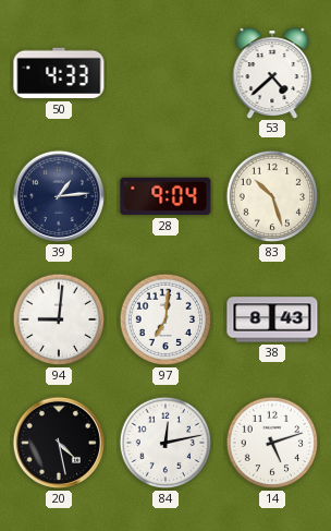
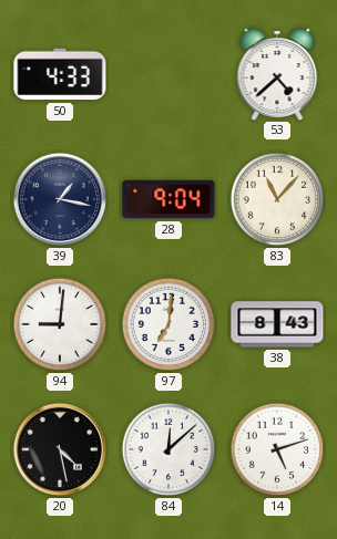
39: 1:14 -> 1:17
83: 10:27 -> 11:07
84: 12:13 -> 12:08
